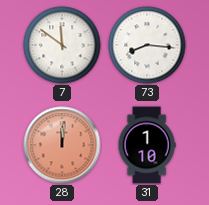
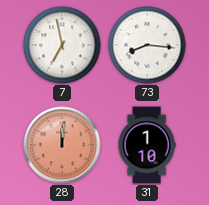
7: 11:51 -> 6:58
